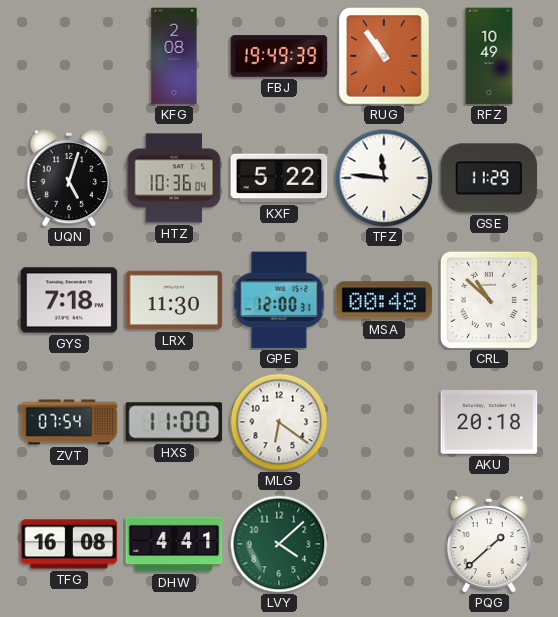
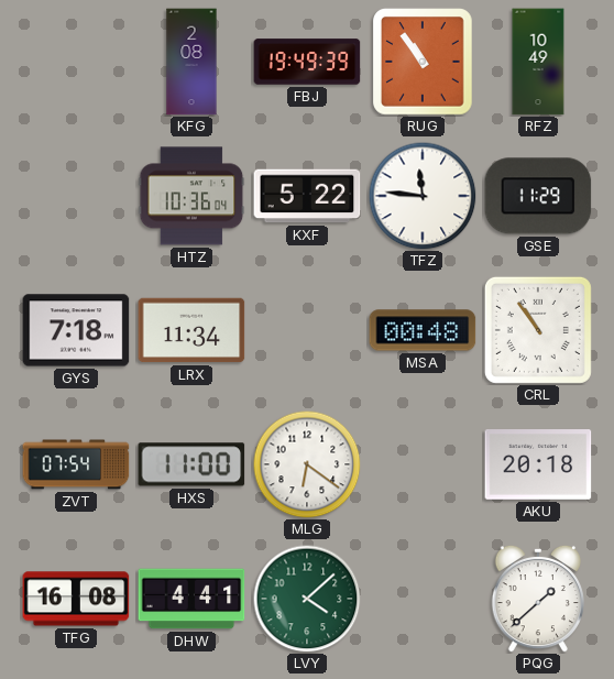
UQN: 5:03 -> none
LRX: 11:30 -> 11:34
GPE: 12:00 -> none
CRL: 10:52 -> 10:54
